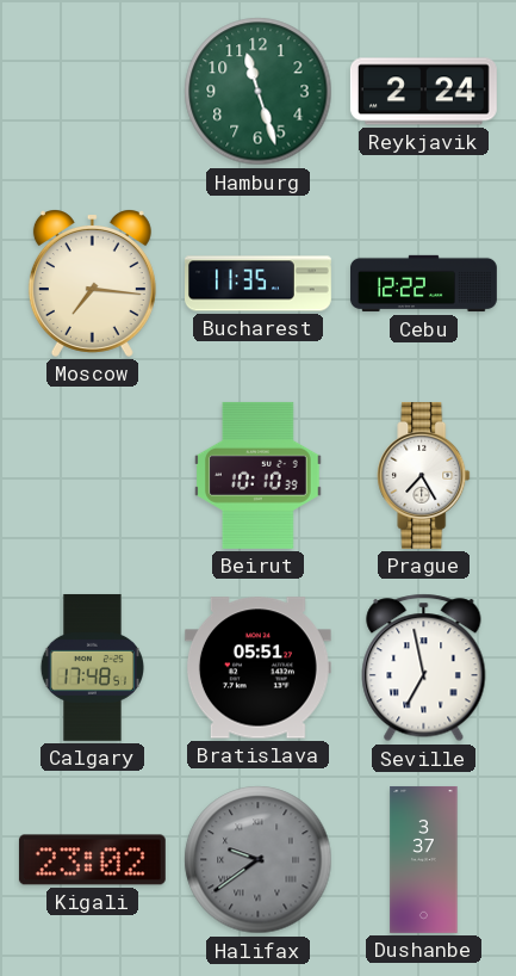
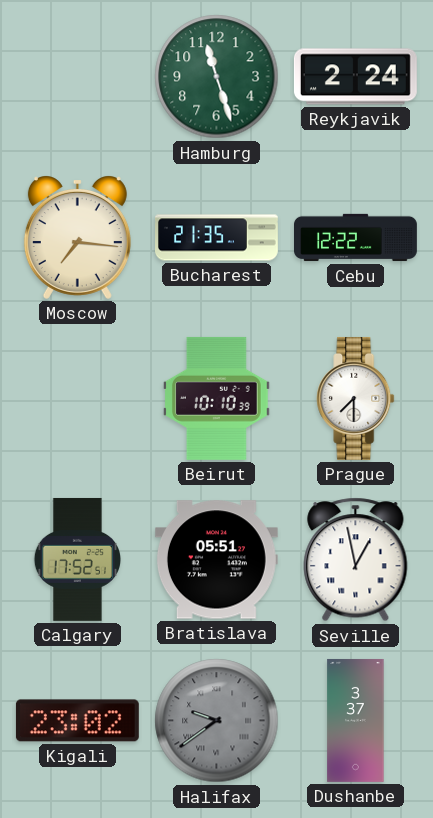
Bucharest: 11:35 -> 21:35
Prague: 7:25 -> 7:30
Calgary: 17:48 -> 17:52
Seville: 6:58 -> 12:58
